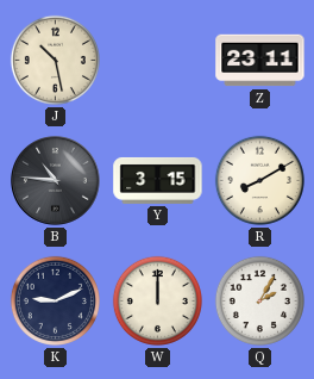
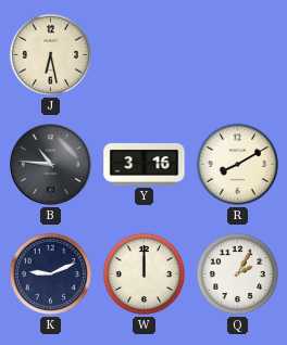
J: 10:28 -> 6:28
Z: 23:11 -> none
Y: 3:15 -> 3:16
